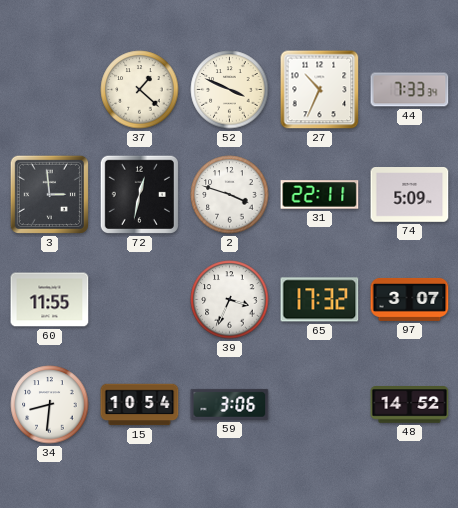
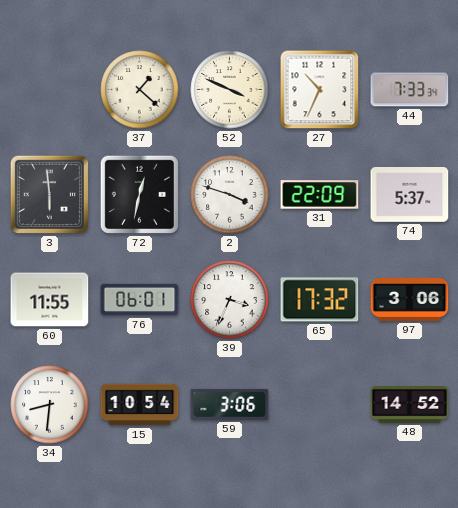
3: 2:59 -> 5:59
31: 22:11 -> 22:09
74: 5:09 -> 5:37
76: none -> 06:01
97: 3:07 -> 3:06
